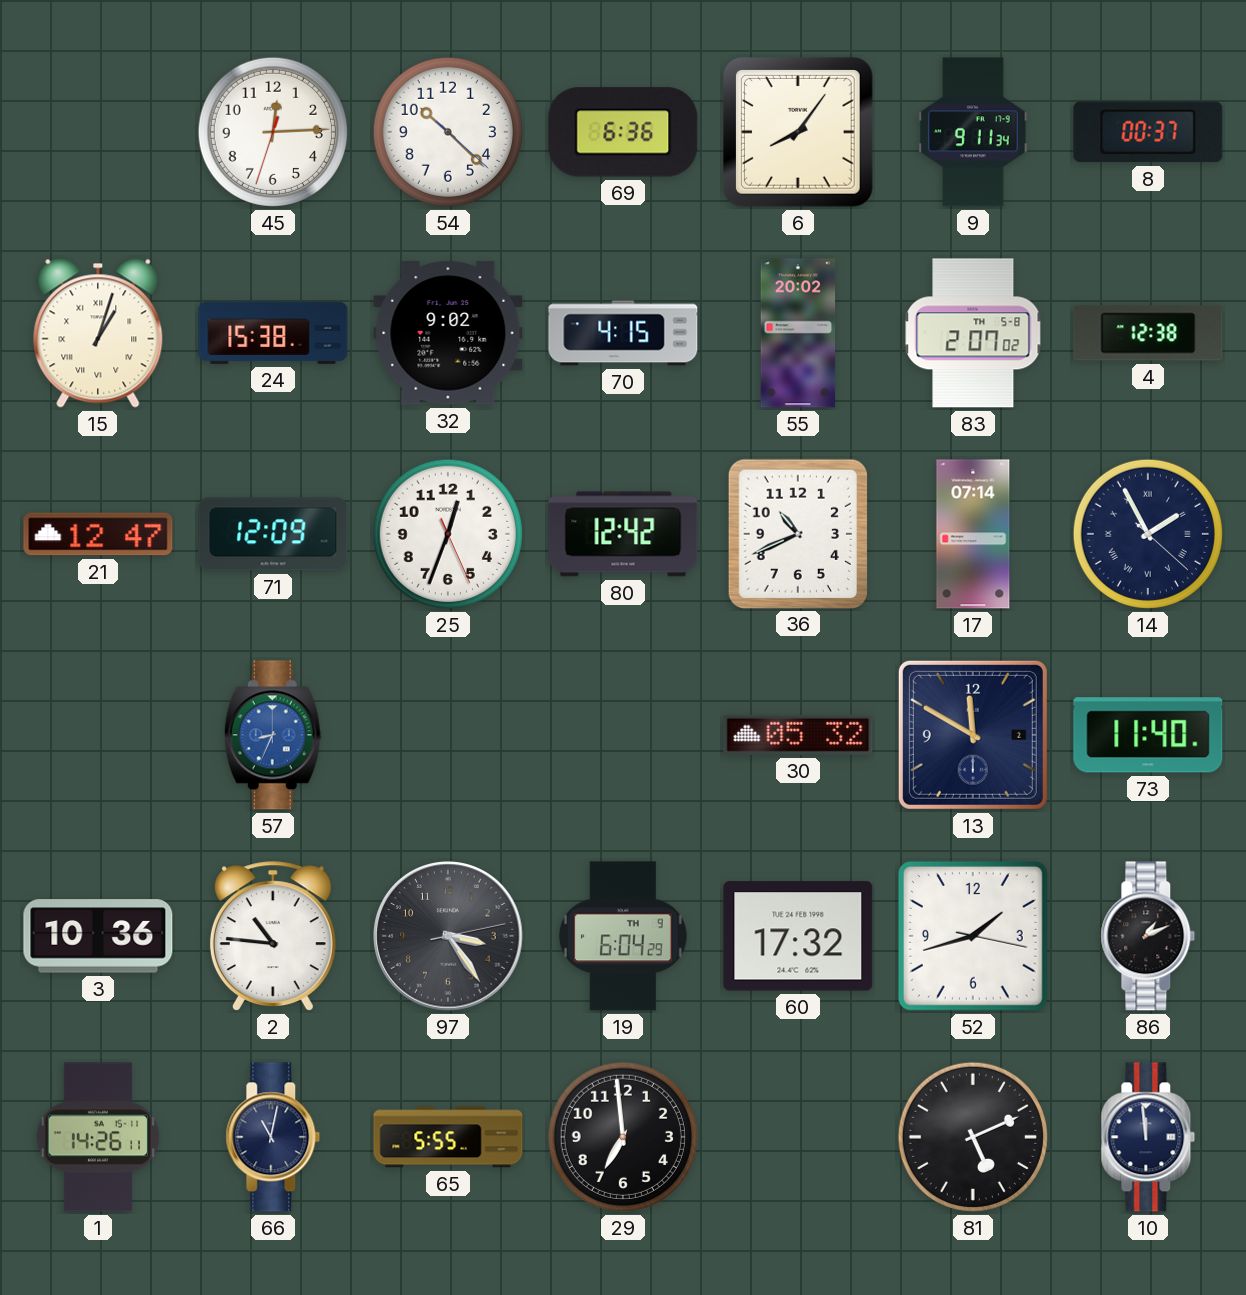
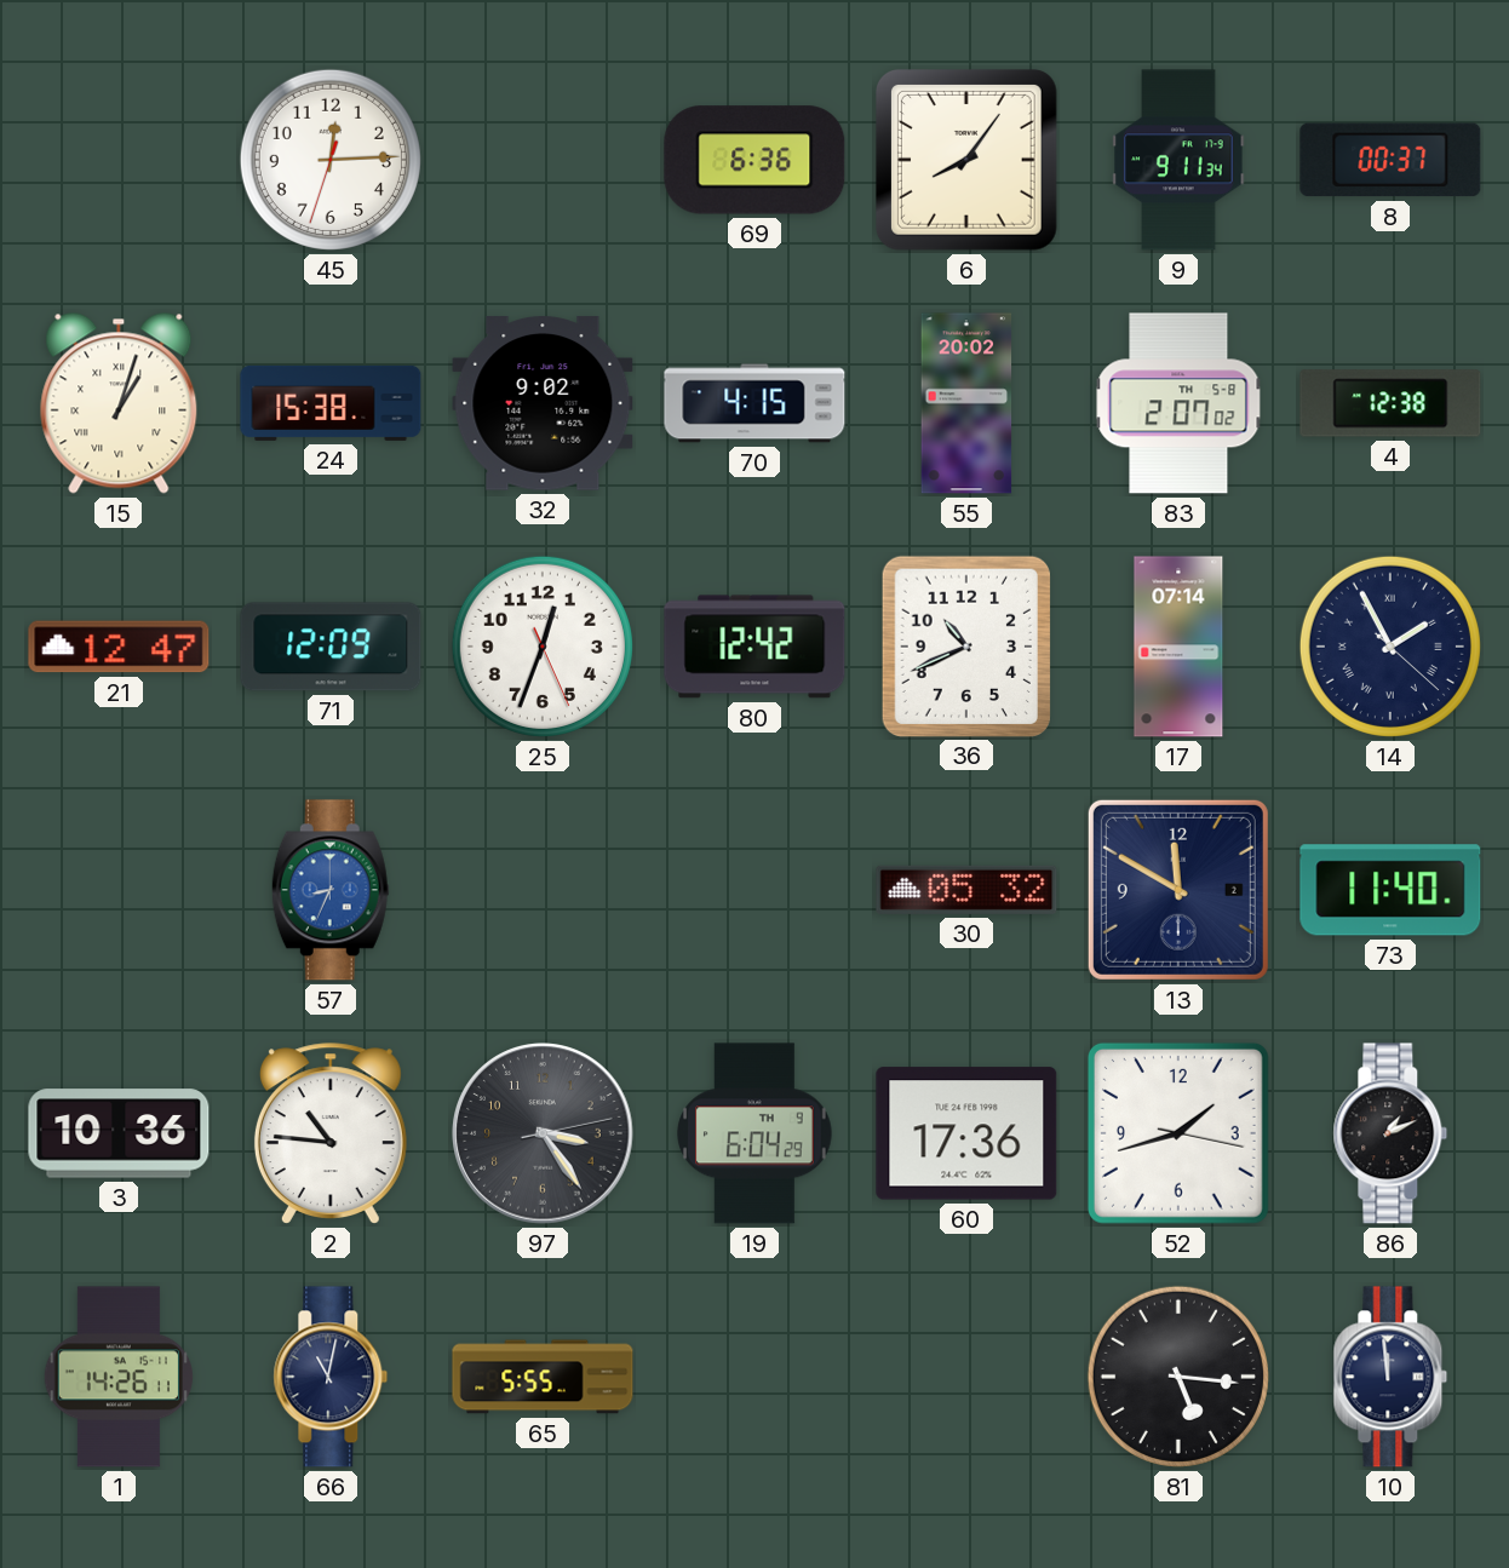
54: 10:22 -> none
60: 17:32 -> 17:36
29: 6:59 -> none
81: 5:11 -> 5:16
